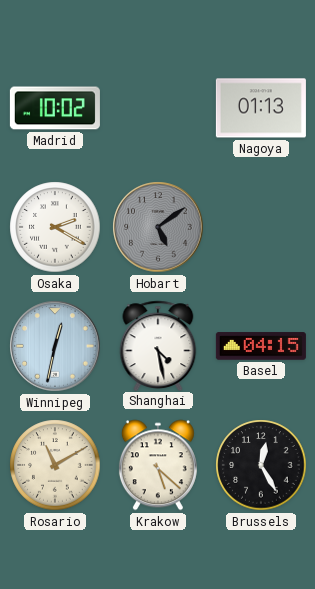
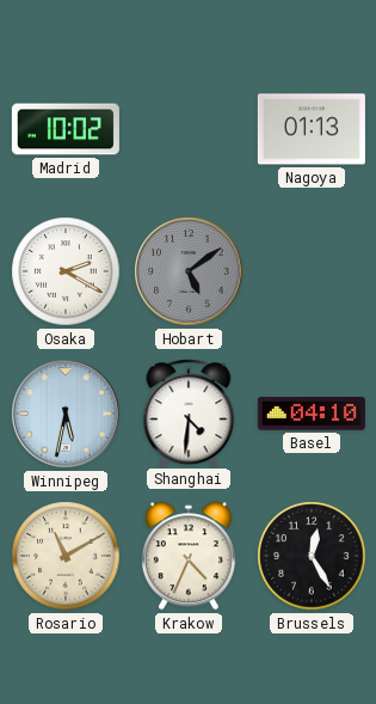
Winnipeg: 12:32 -> 5:32
Shanghai: 4:28 -> 4:31
Basel: 04:15 -> 04:10
Krakow: 5:22 -> 4:34
